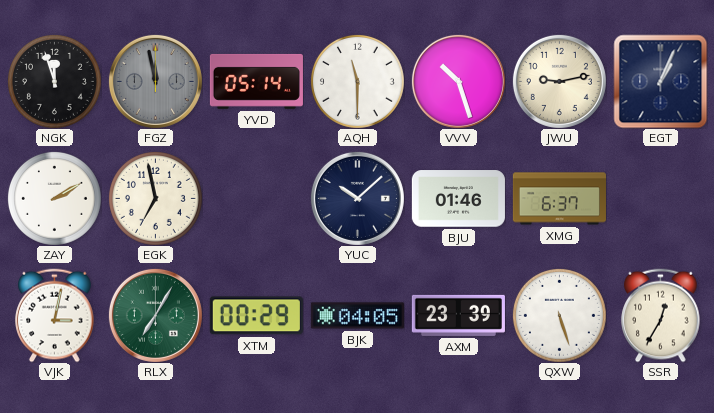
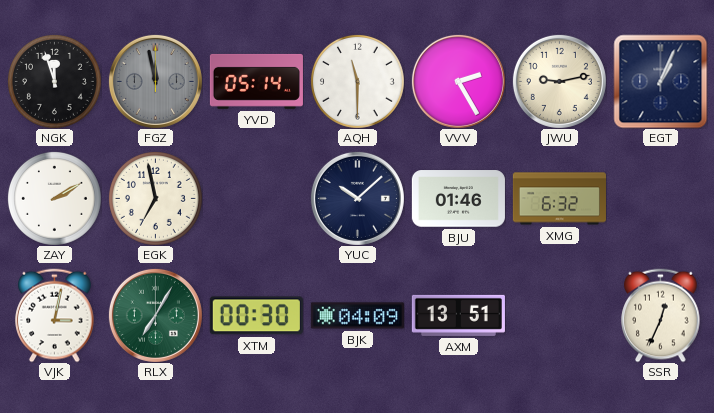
VVV: 10:27 -> 2:25
XMG: 6:37 -> 6:32
XTM: 00:29 -> 00:30
BJK: 04:05 -> 04:09
AXM: 23:39 -> 13:51
QXW: 5:27 -> none
SSR: 12:35 -> 12:34
